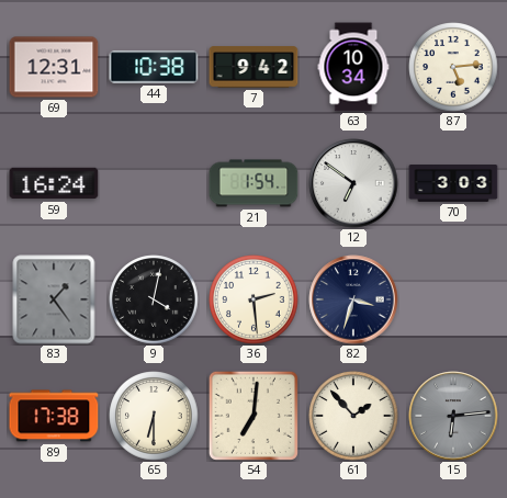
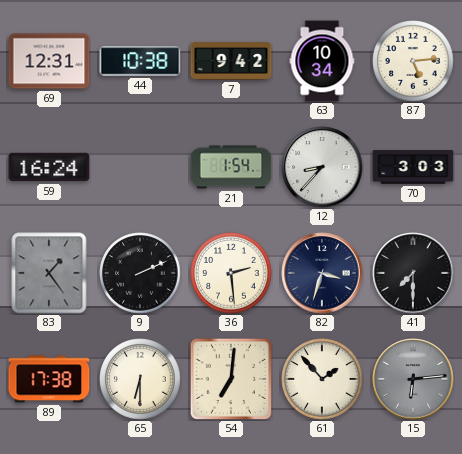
12: 6:51 -> 8:37
9: 4:02 -> 2:11
41: none -> 7:30
